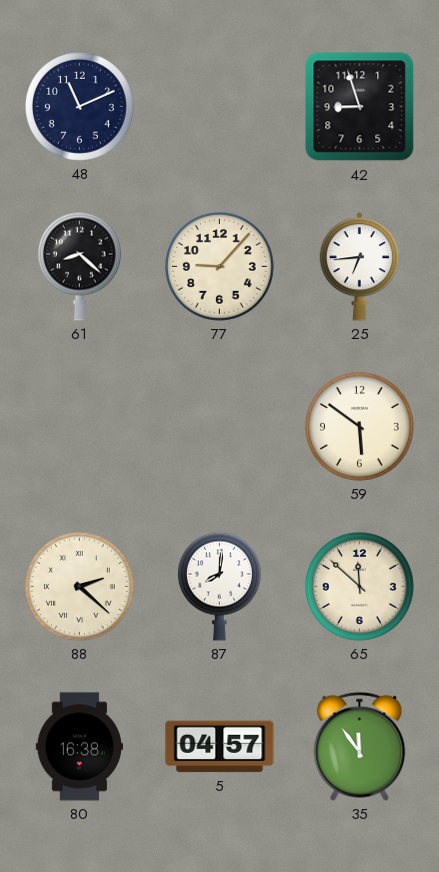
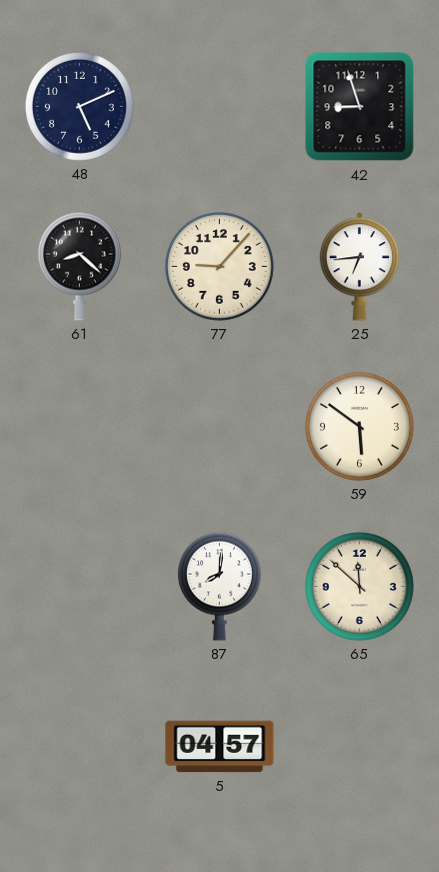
48: 11:11 -> 5:11
88: 2:22 -> none
80: 16:38 -> none
35: 11:54 -> none
